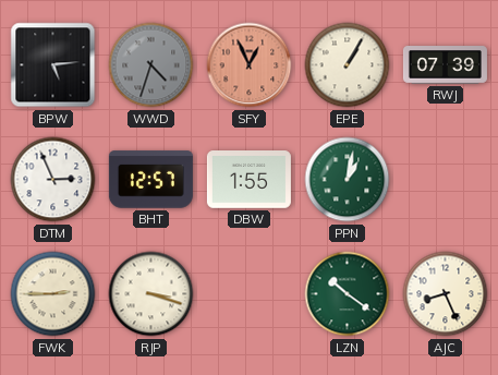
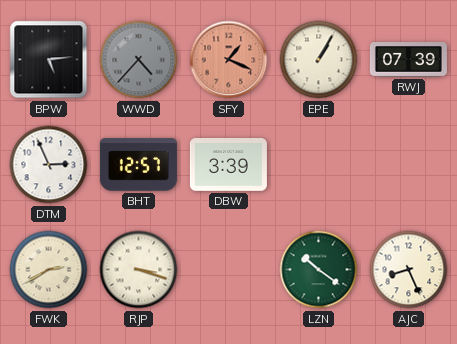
WWD: 4:33 -> 4:37
SFY: 12:56 -> 1:19
DBW: 1:55 -> 3:39
PPN: 1:02 -> none
FWK: 2:45 -> 2:40
